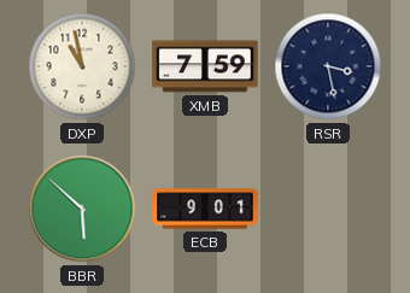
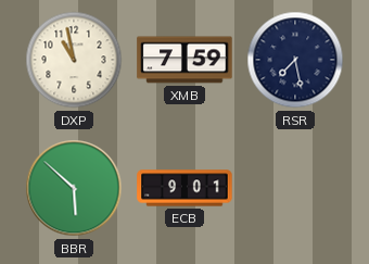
RSR: 3:28 -> 7:28
